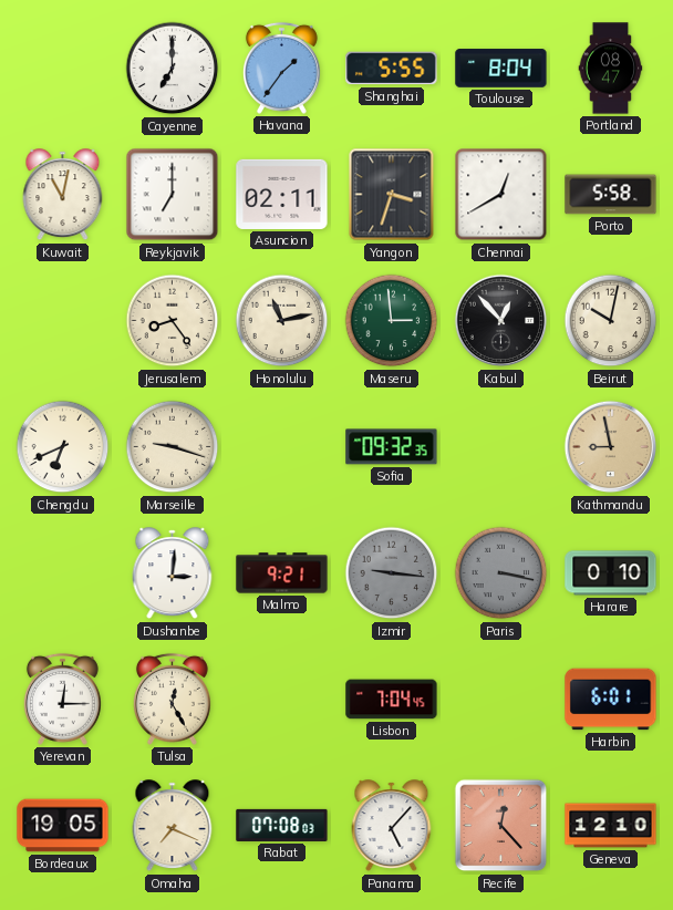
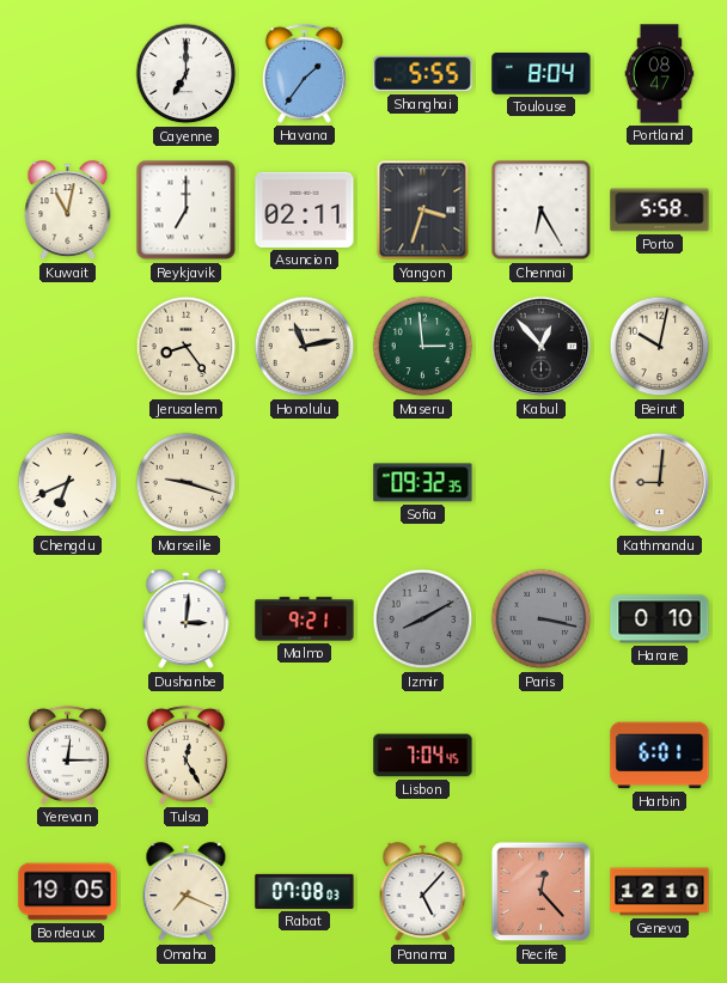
Chennai: 12:40 -> 6:25
Kathmandu: 8:58 -> 9:01
Izmir: 9:16 -> 8:10
